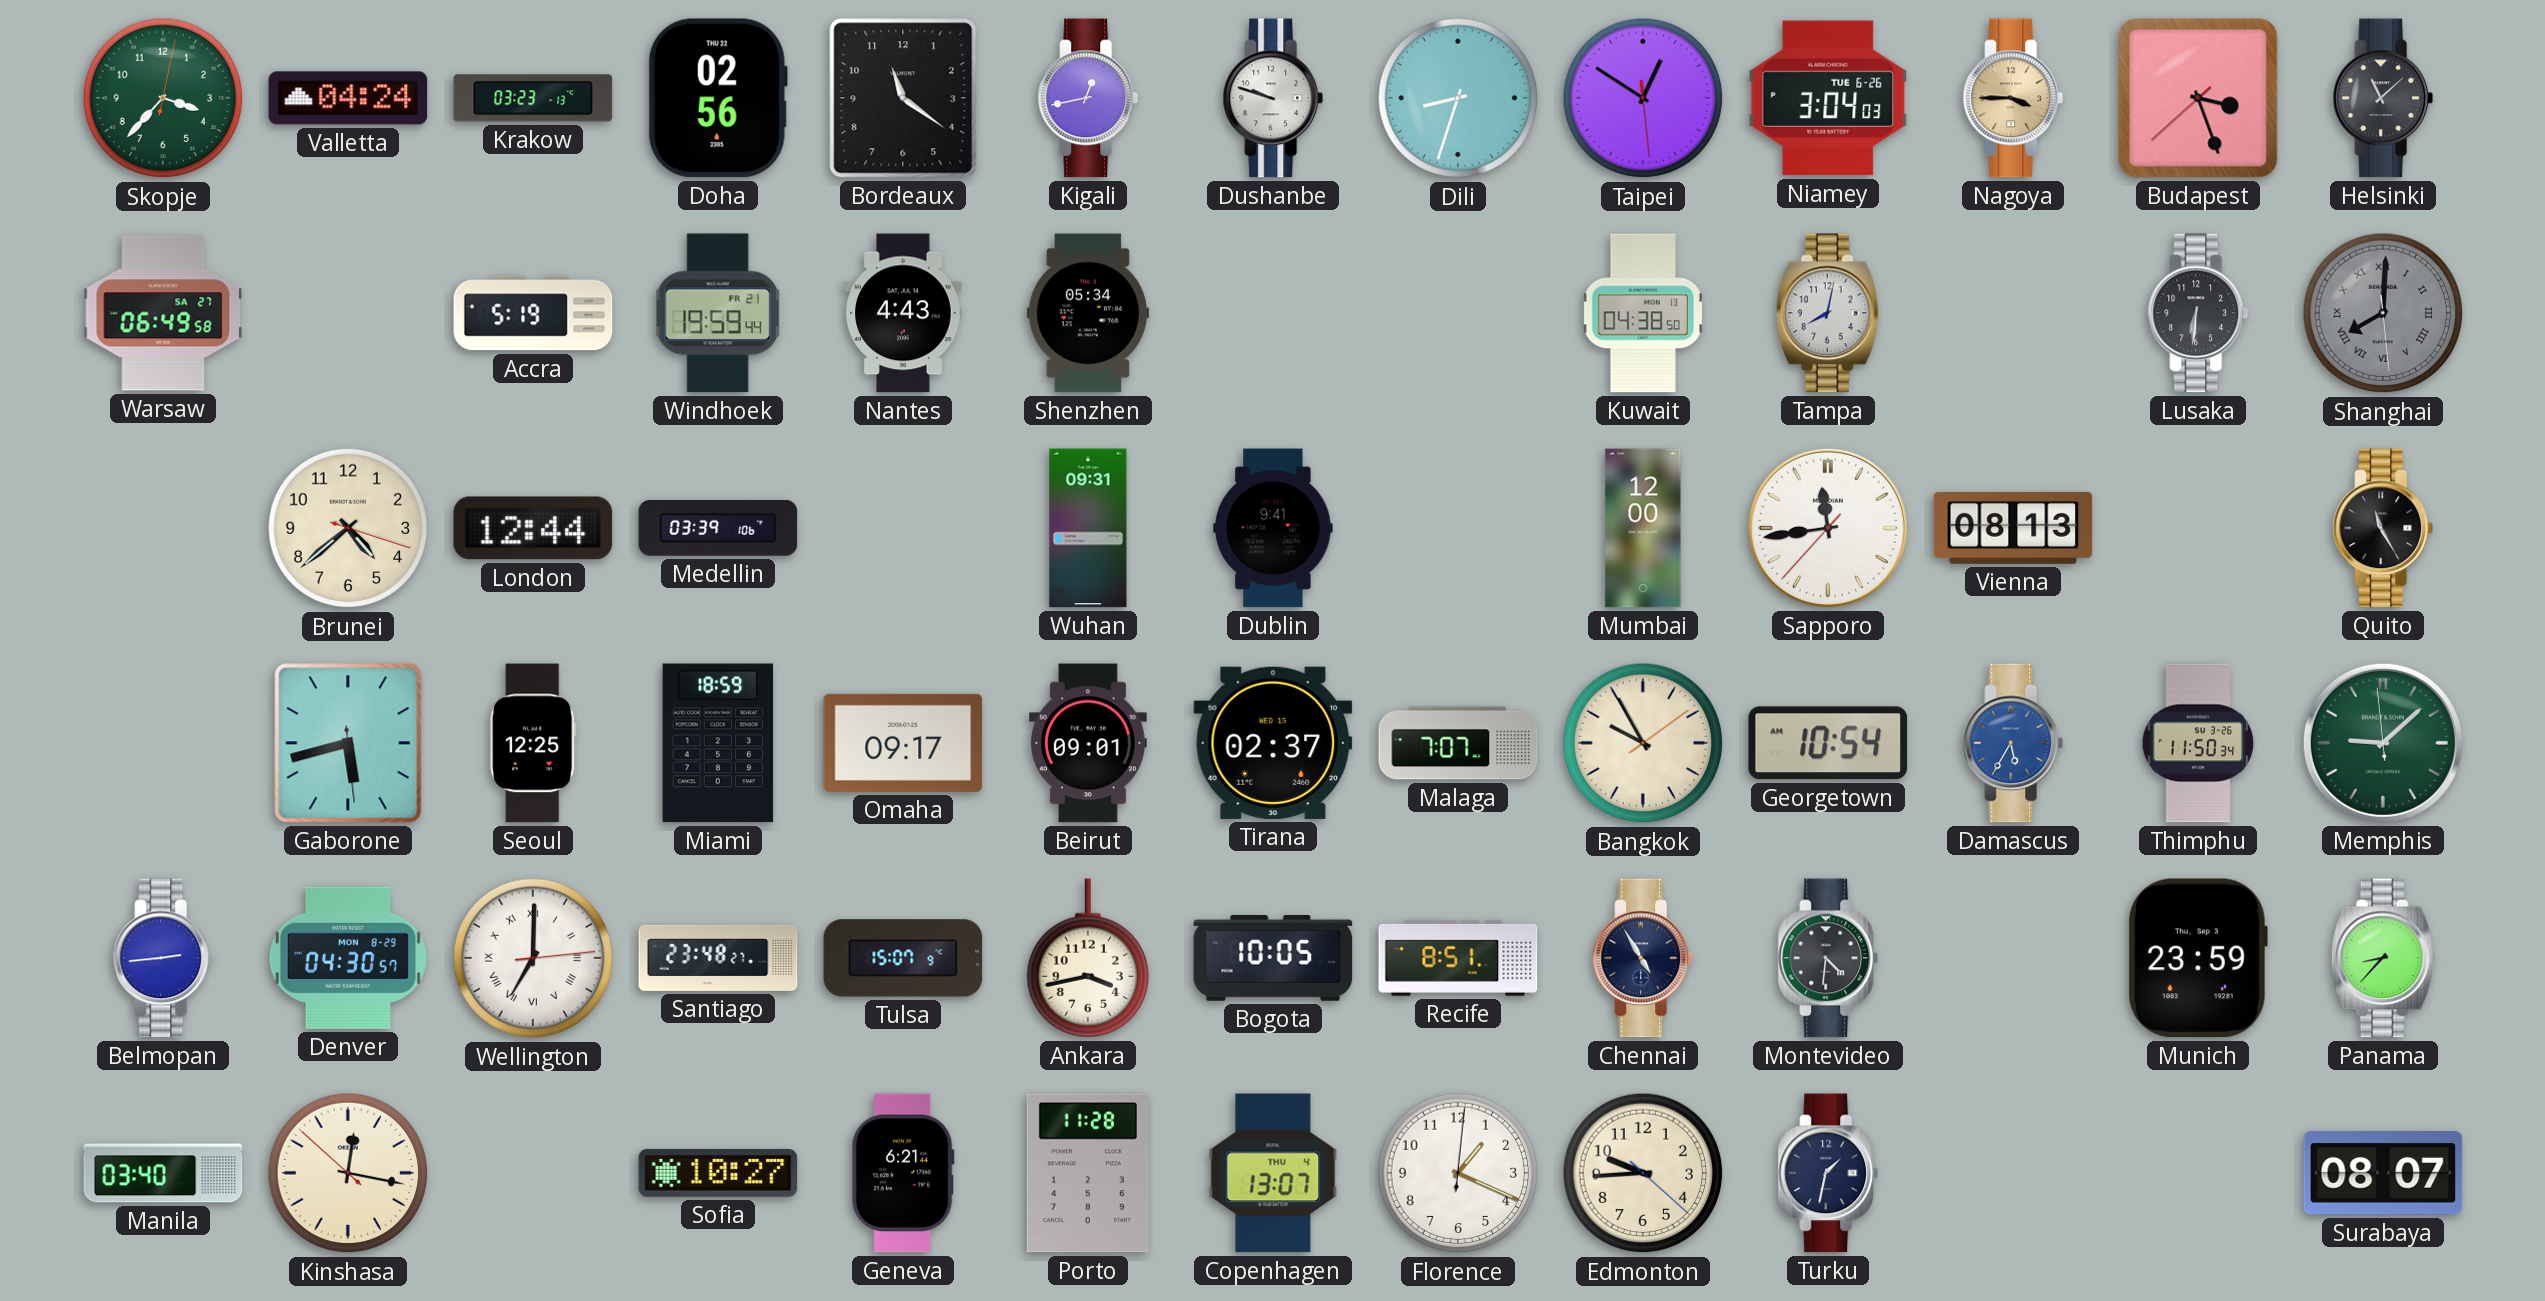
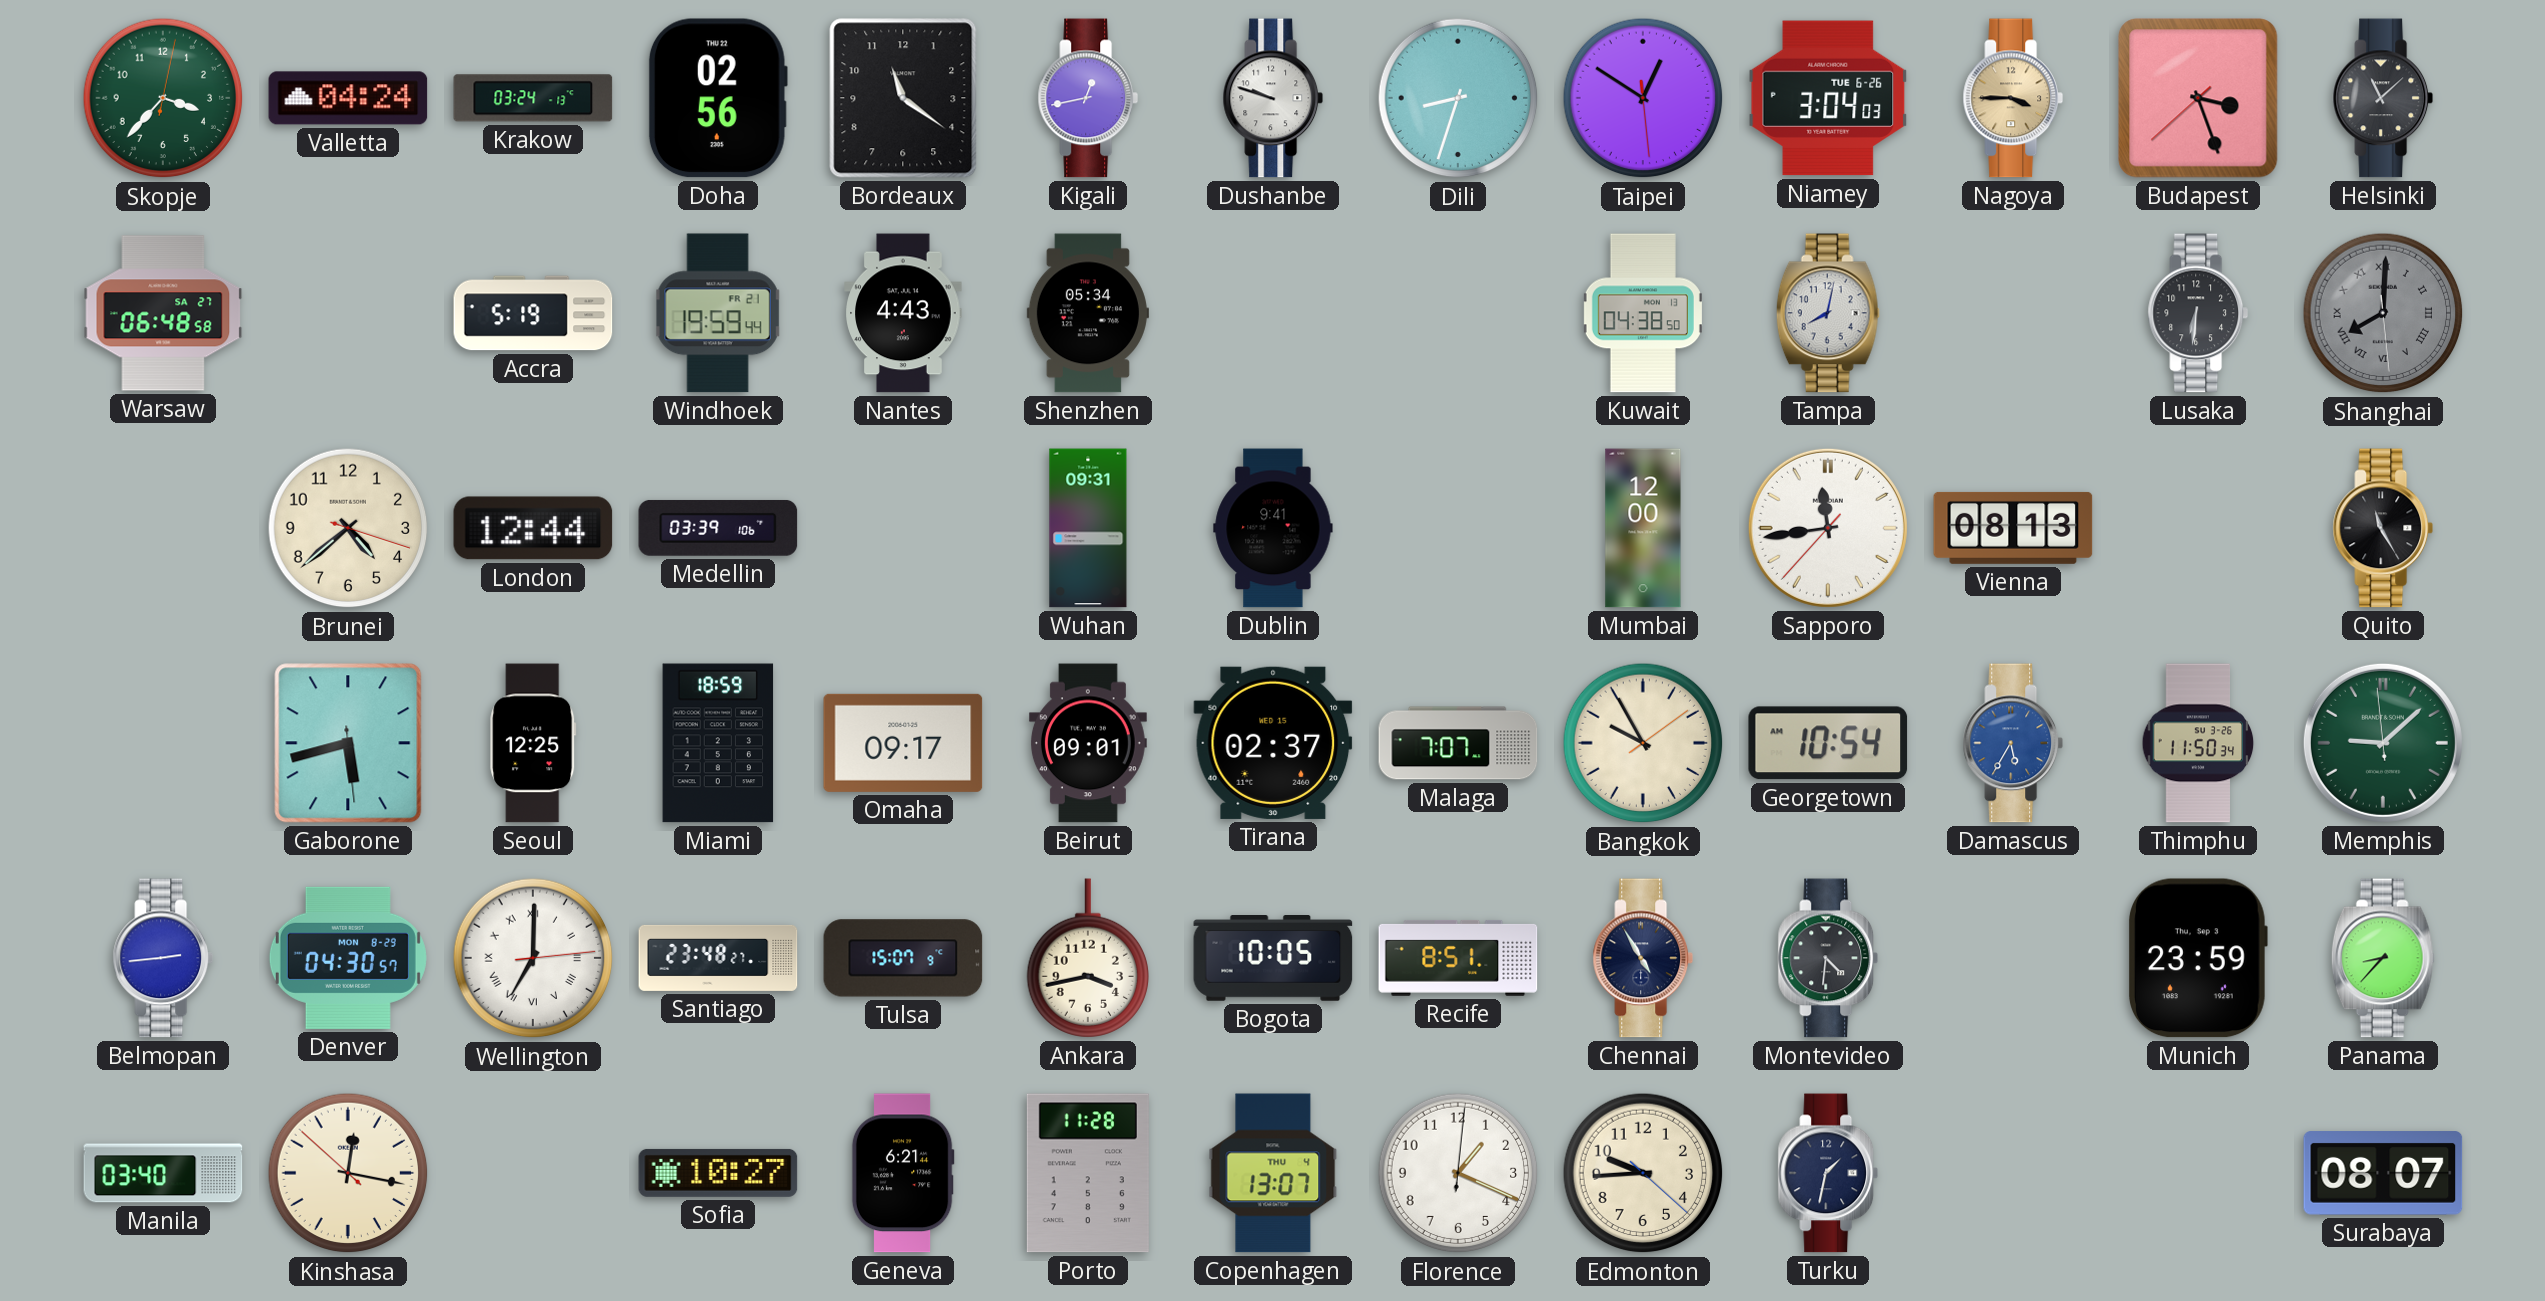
Krakow: 03:23 -> 03:24
Warsaw: 06:49 -> 06:48
